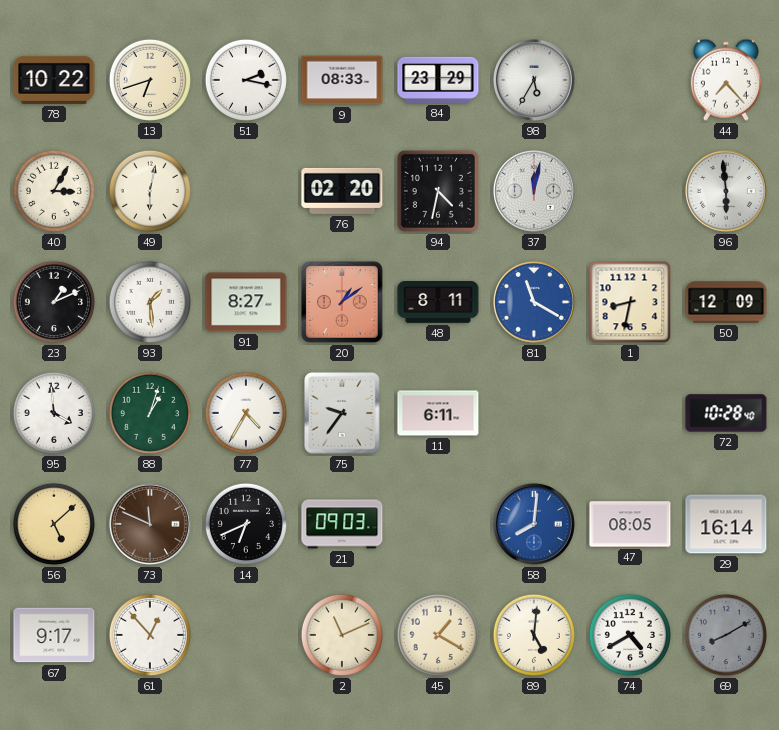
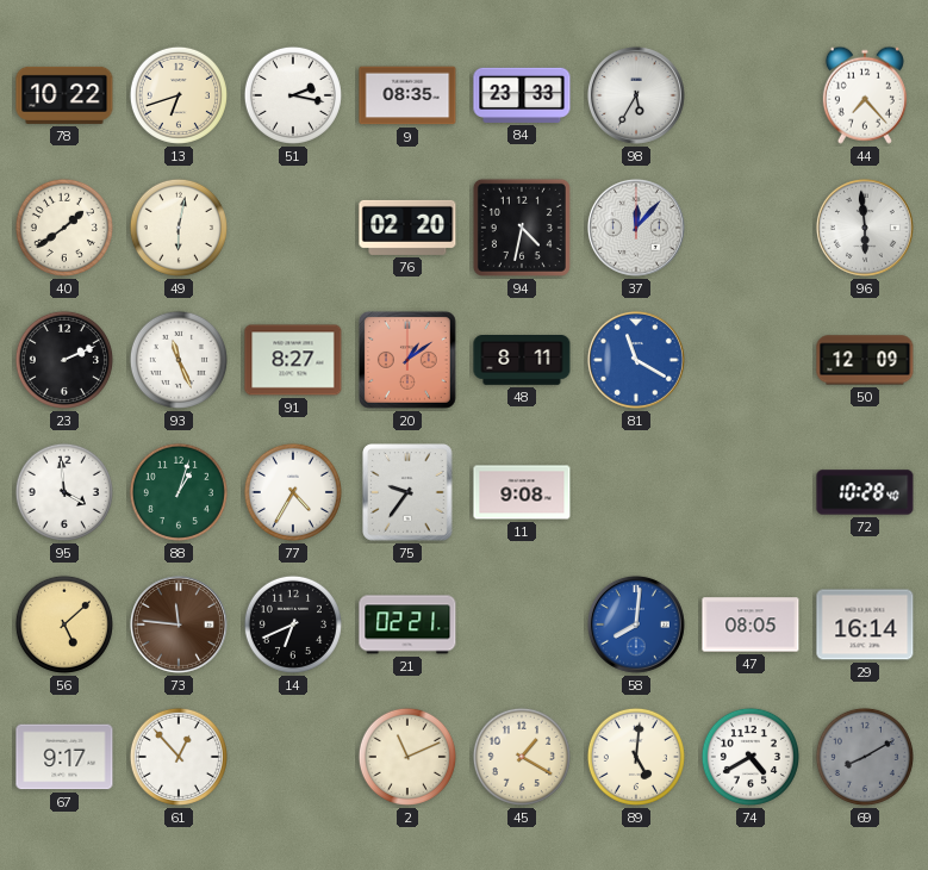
9: 08:33 -> 08:35
84: 23:29 -> 23:33
40: 3:05 -> 1:39
37: 12:02 -> 12:07
23: 1:11 -> 2:11
93: 1:29 -> 11:26
1: 8:32 -> none
11: 6:11 -> 9:08
73: 11:49 -> 11:46
21: 09:03 -> 02:21
